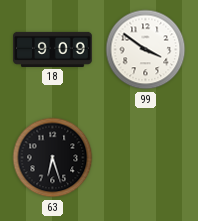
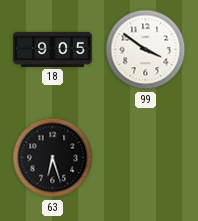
18: 9:09 -> 9:05
